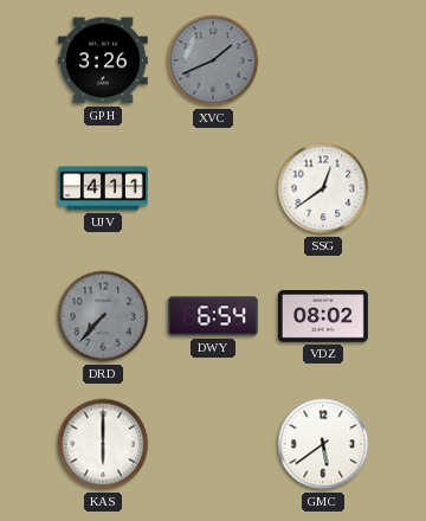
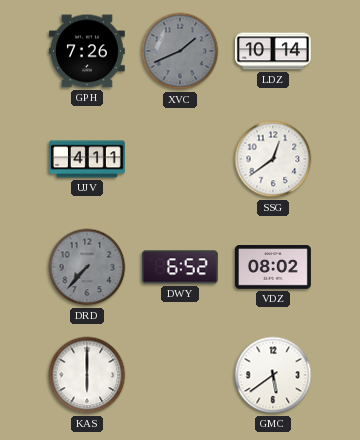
GPH: 3:26 -> 7:26
LDZ: none -> 10:14
DWY: 6:54 -> 6:52
